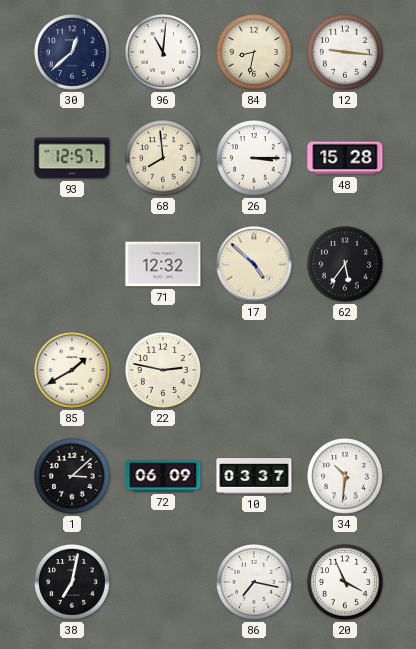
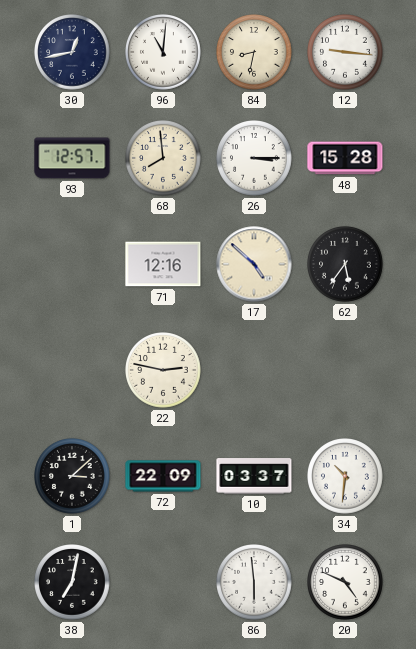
30: 12:38 -> 12:43
71: 12:32 -> 12:16
85: 1:40 -> none
72: 06:09 -> 22:09
86: 7:17 -> 5:59
20: 3:56 -> 4:49
